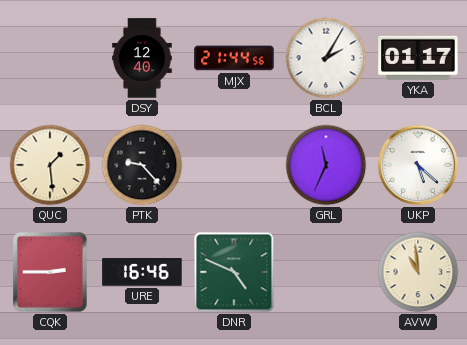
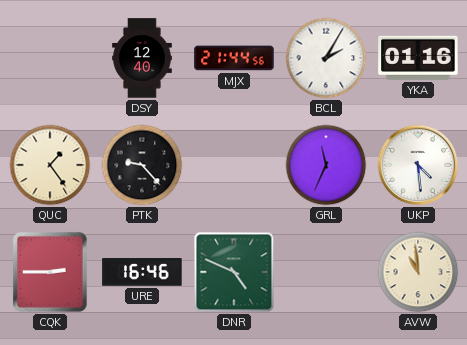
YKA: 01:17 -> 01:16
QUC: 1:29 -> 1:24
UKP: 5:22 -> 4:29
